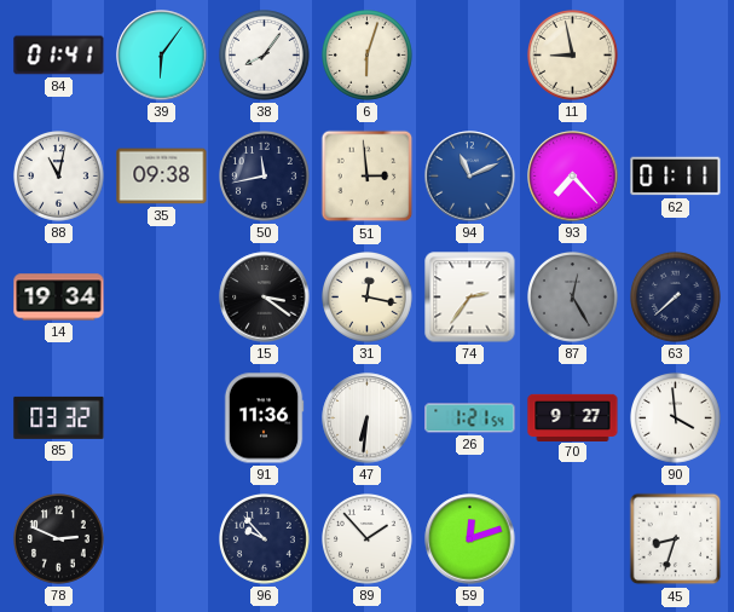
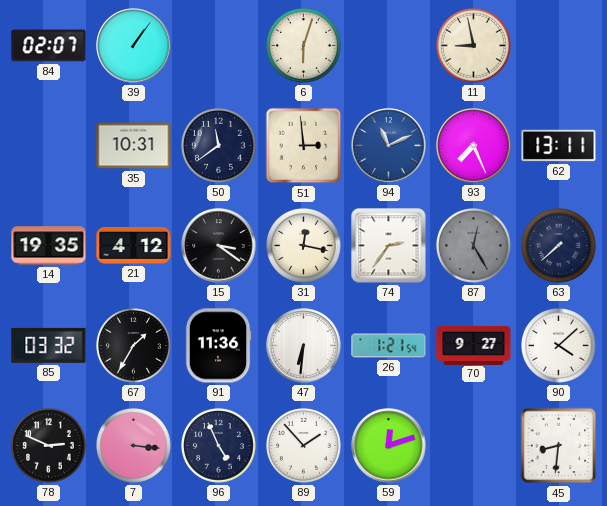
84: 01:41 -> 02:07
39: 6:06 -> 1:06
38: 8:06 -> none
88: 11:02 -> none
35: 09:38 -> 10:31
50: 11:43 -> 11:39
93: 7:23 -> 7:26
62: 01:11 -> 13:11
14: 19:34 -> 19:35
21: none -> 4:12
67: none -> 1:35
90: 3:59 -> 4:08
7: none -> 3:16
96: 9:53 -> 4:56
45: 8:33 -> 8:31
